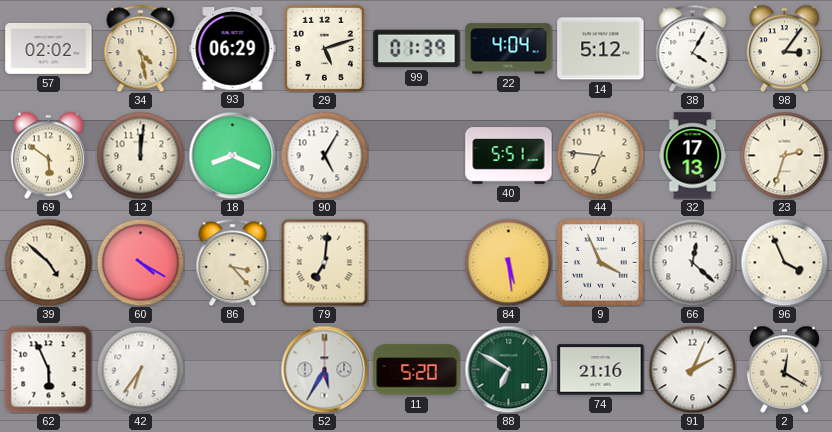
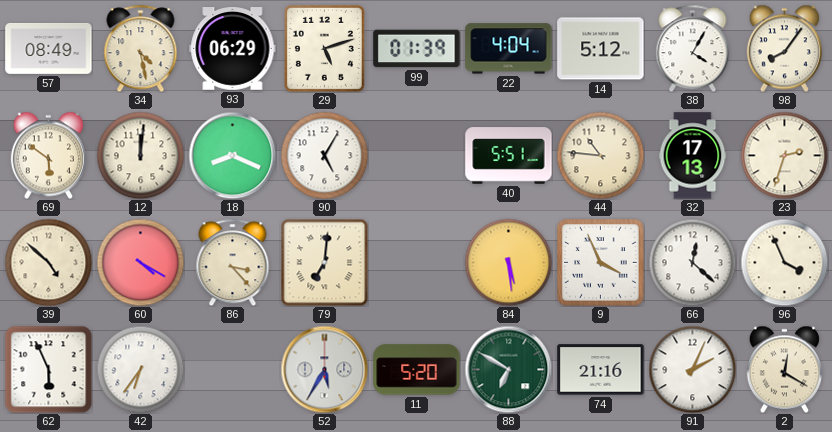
57: 02:02 -> 08:49
98: 3:06 -> 8:06
44: 6:46 -> 10:46
